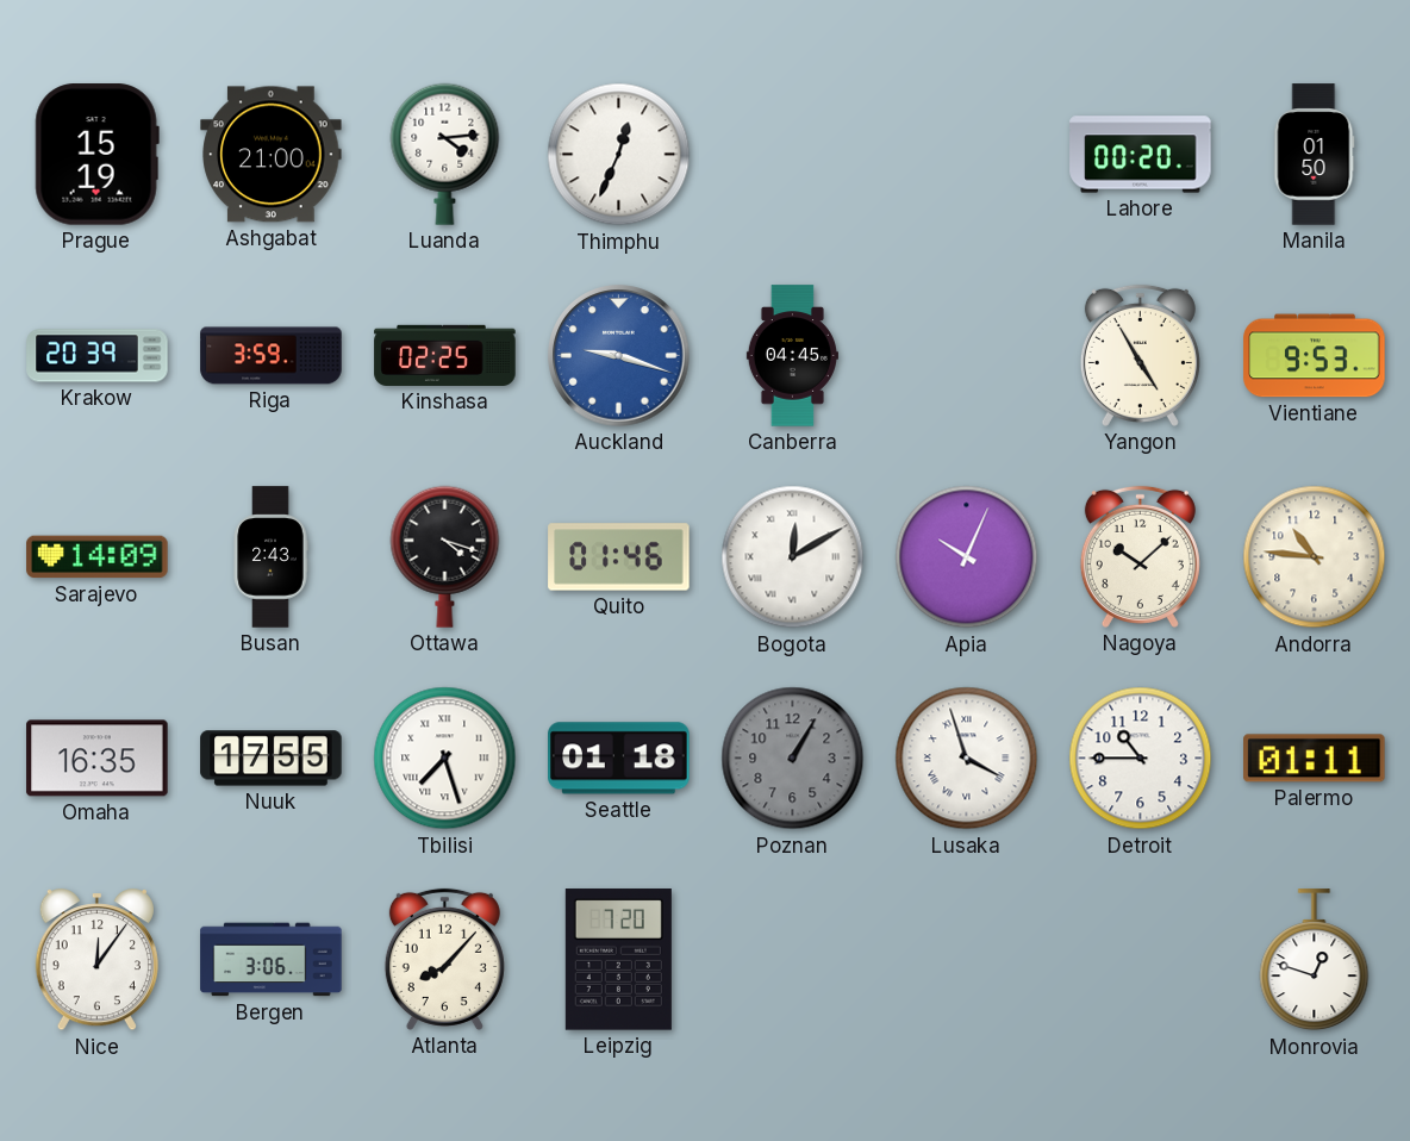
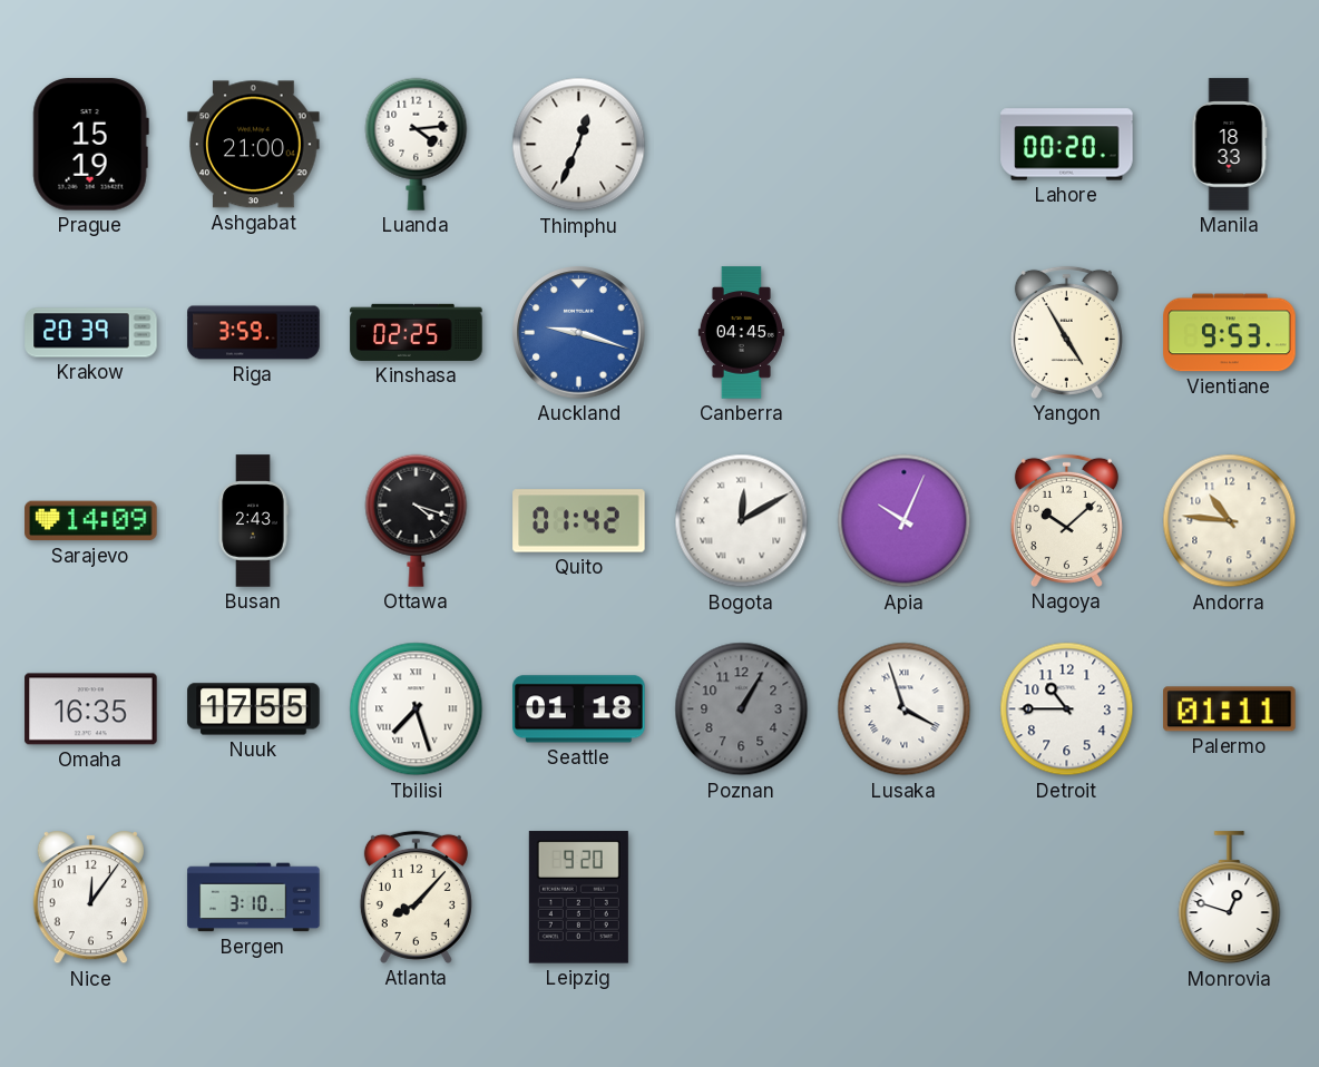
Manila: 01:50 -> 18:33
Quito: 01:46 -> 01:42
Bergen: 3:06 -> 3:10
Leipzig: 7:20 -> 9:20
